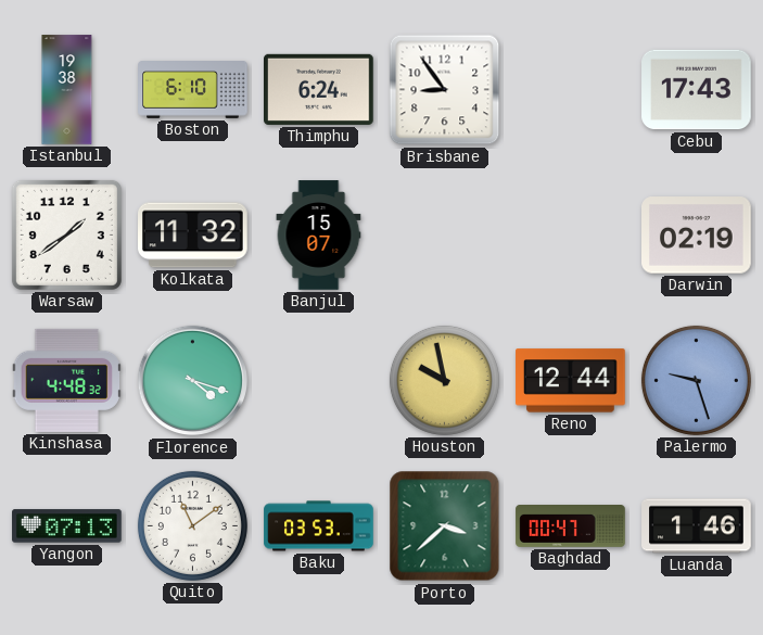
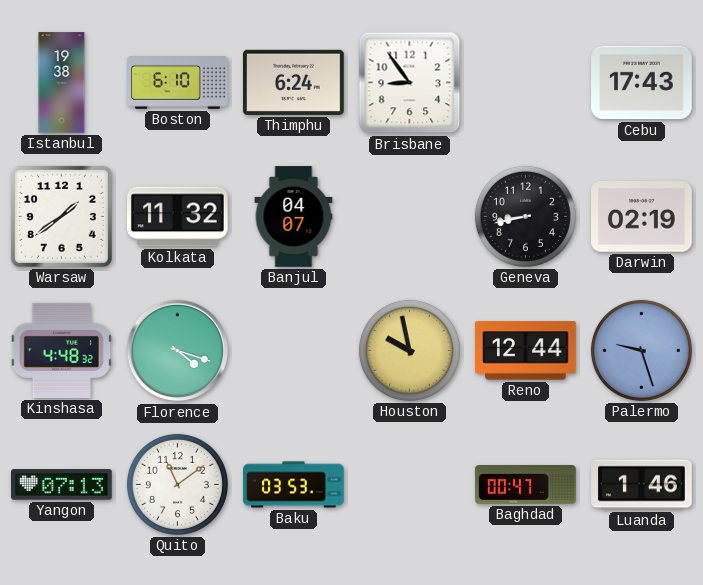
Banjul: 15:07 -> 04:07
Geneva: none -> 8:43
Porto: 3:38 -> none
